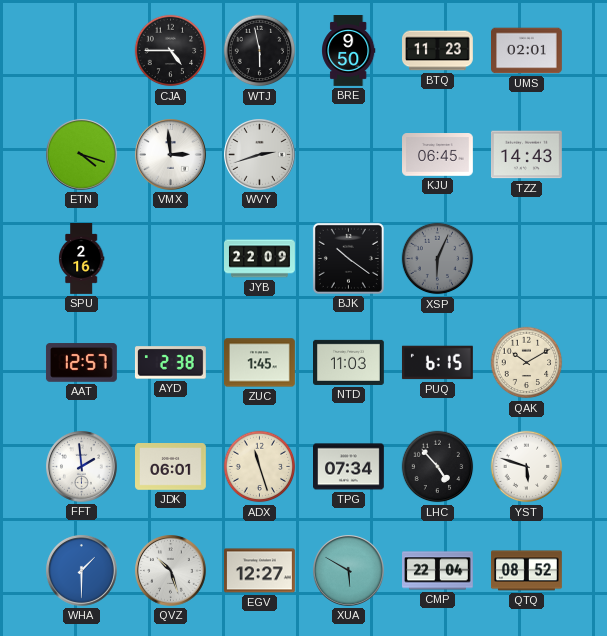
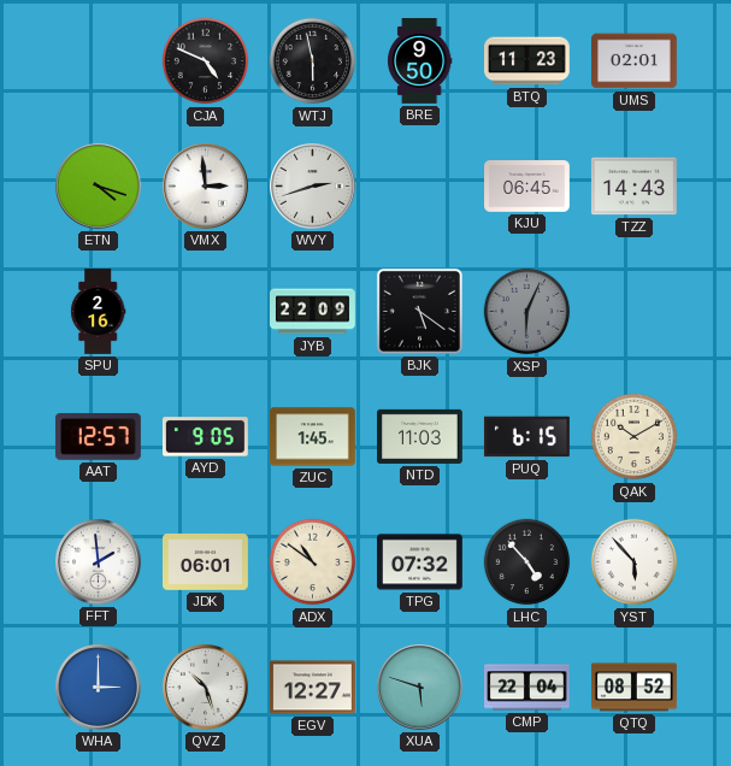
CJA: 4:45 -> 4:49
BJK: 10:21 -> 5:21
AYD: 2:38 -> 9:05
ADX: 11:27 -> 10:51
TPG: 07:34 -> 07:32
YST: 5:48 -> 5:53
WHA: 1:30 -> 3:00
XUA: 5:50 -> 5:48
